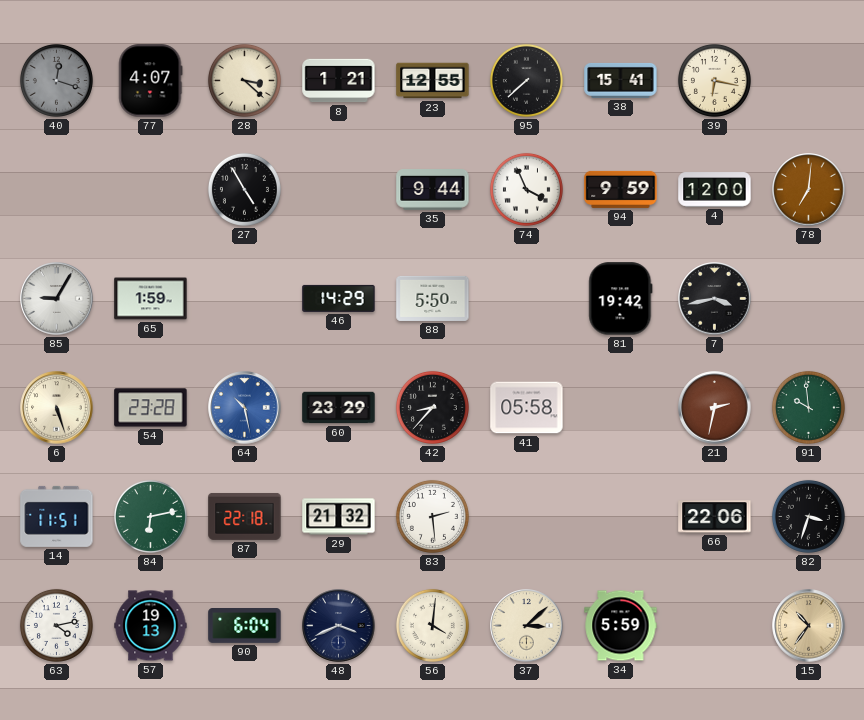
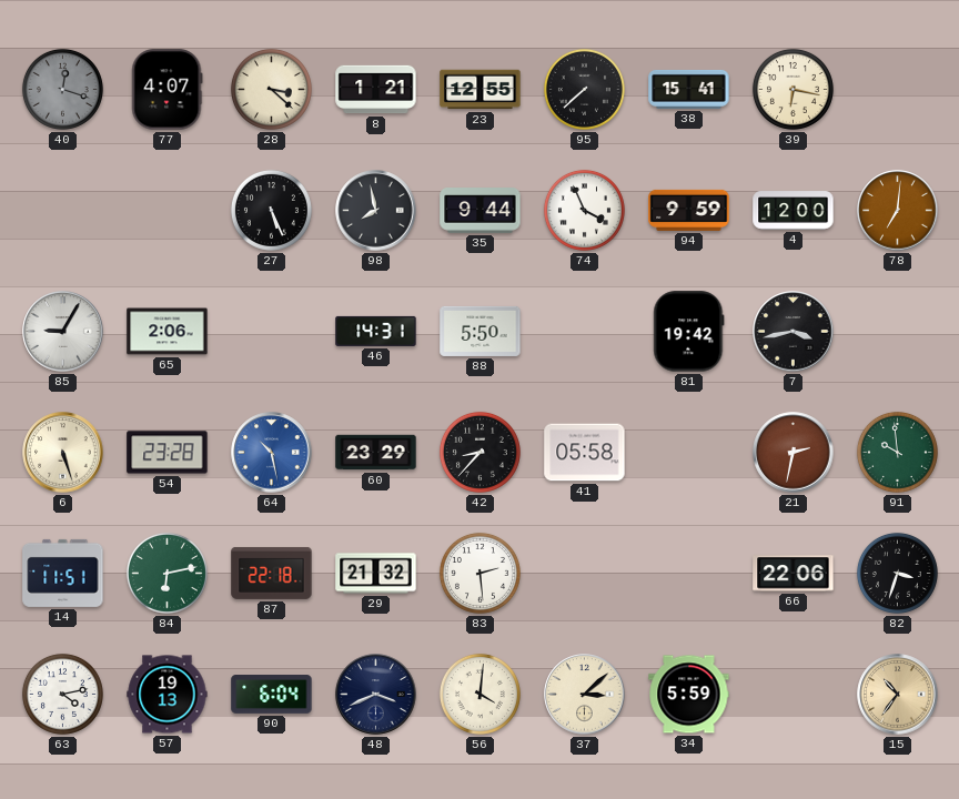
27: 4:55 -> 5:26
98: none -> 7:58
65: 1:59 -> 2:06
46: 14:29 -> 14:31
